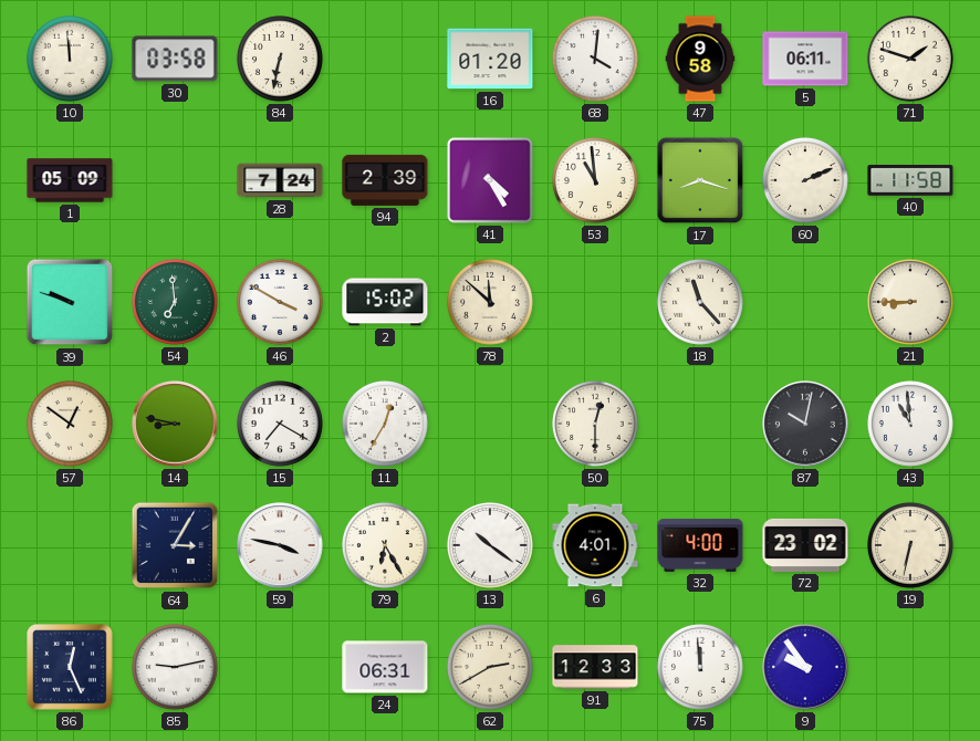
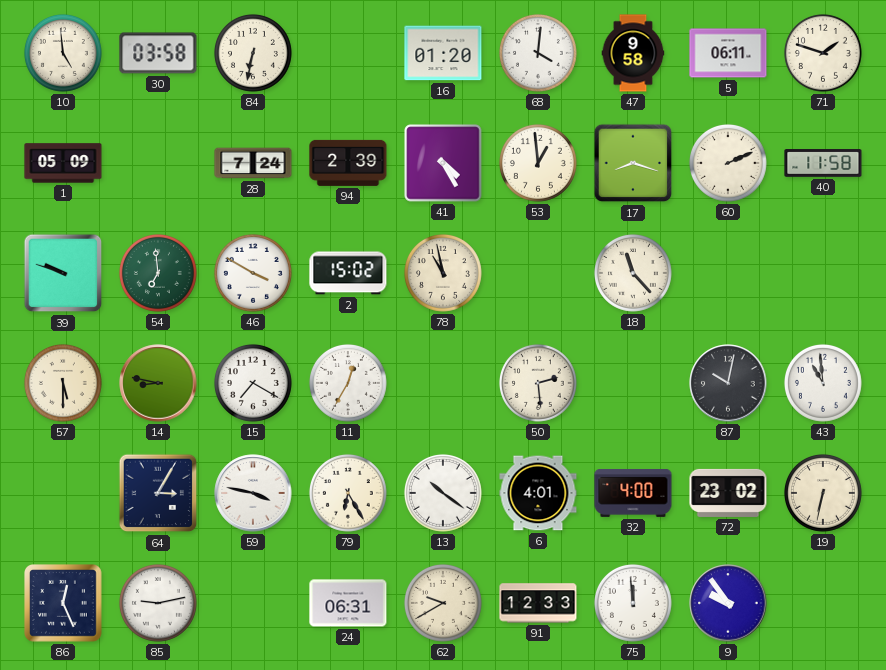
10: 11:59 -> 4:59
53: 10:59 -> 12:59
78: 11:52 -> 10:58
21: 8:45 -> none
57: 12:51 -> 5:30
50: 12:30 -> 2:29
62: 2:40 -> 9:40
